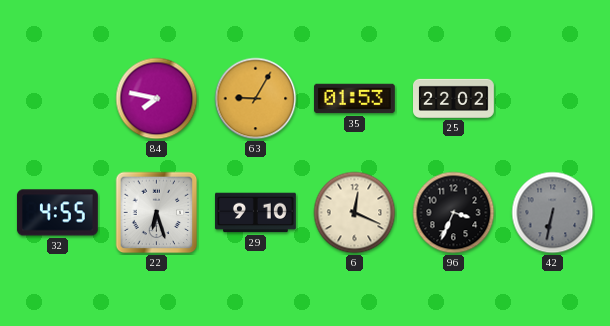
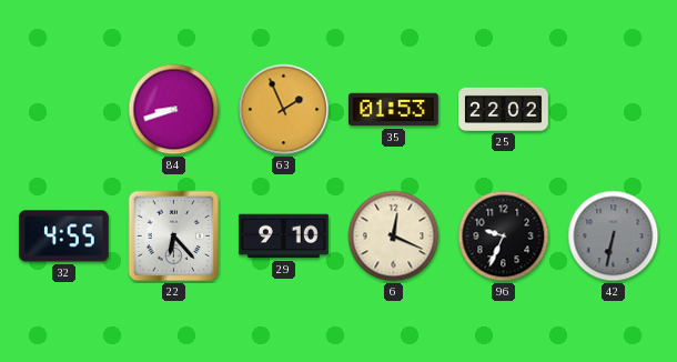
84: 7:47 -> 8:42
63: 9:05 -> 1:56
22: 6:27 -> 6:23
96: 3:34 -> 9:34
